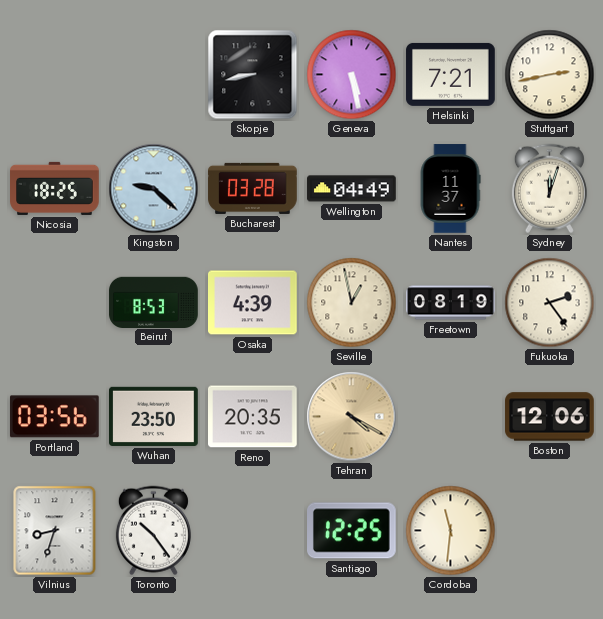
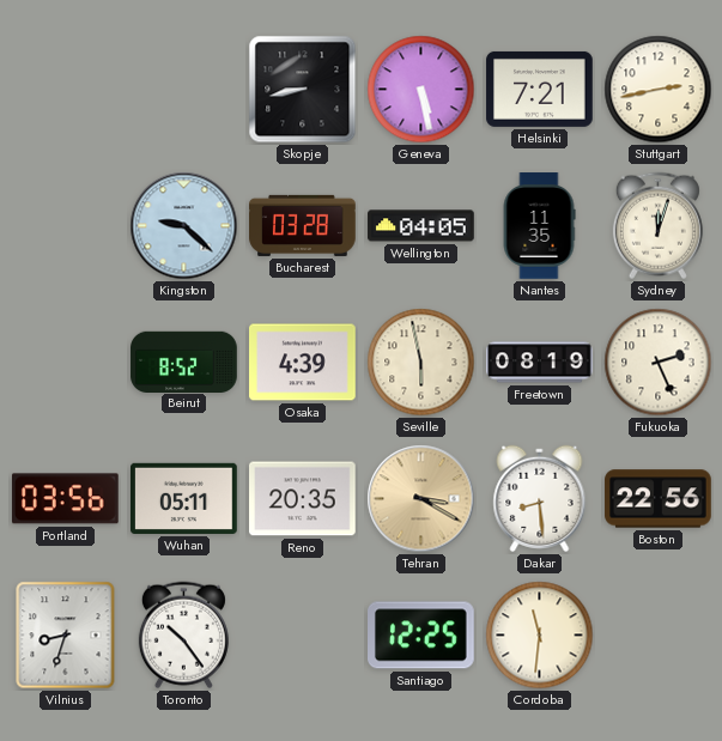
Nicosia: 18:25 -> none
Wellington: 04:49 -> 04:05
Nantes: 11:37 -> 11:35
Beirut: 8:53 -> 8:52
Seville: 12:58 -> 5:58
Fukuoka: 2:24 -> 2:26
Wuhan: 23:50 -> 05:11
Tehran: 4:20 -> 3:20
Dakar: none -> 8:29
Boston: 12:06 -> 22:56
